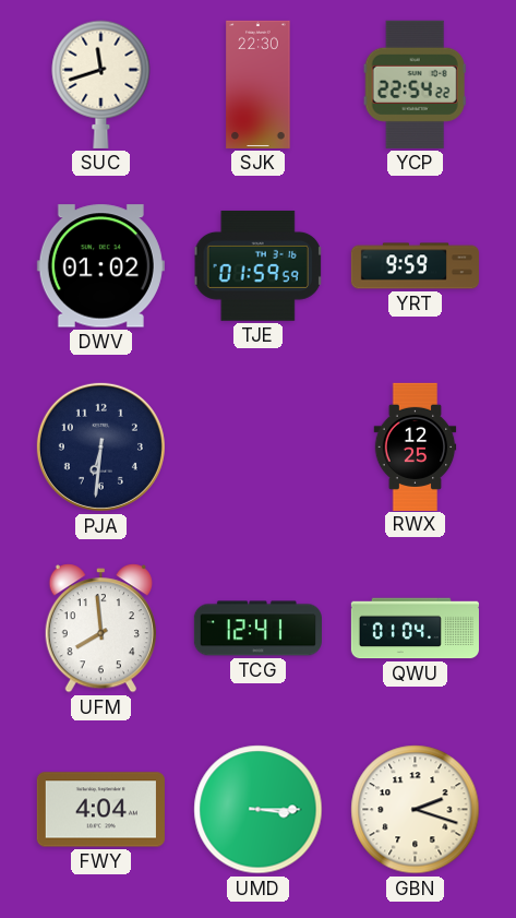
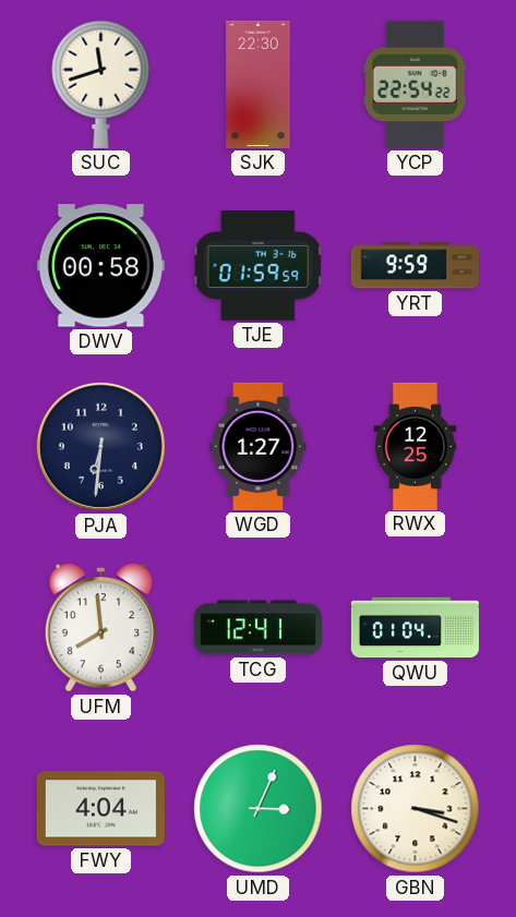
DWV: 01:02 -> 00:58
WGD: none -> 1:27
UMD: 3:15 -> 3:04
GBN: 2:18 -> 3:18
